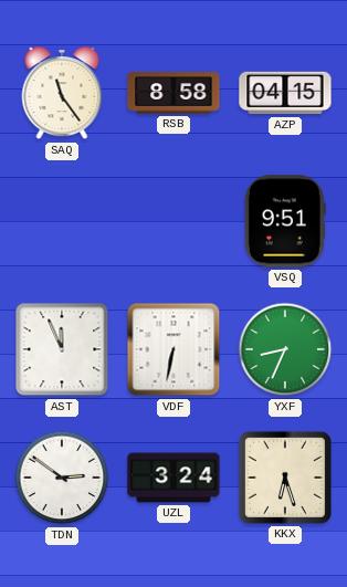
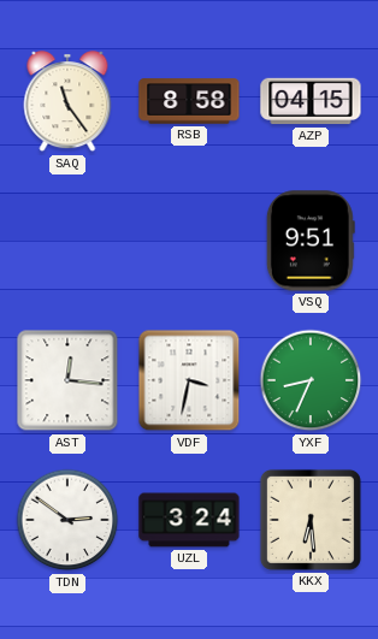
AST: 11:56 -> 12:16
VDF: 6:32 -> 3:32
KKX: 6:27 -> 6:29
